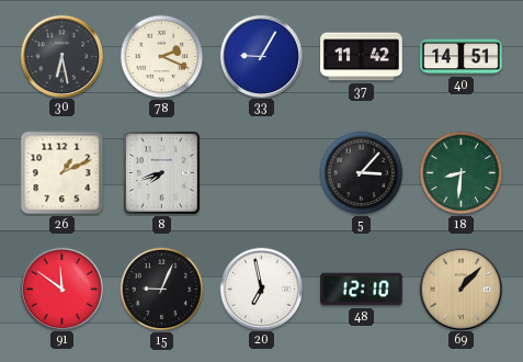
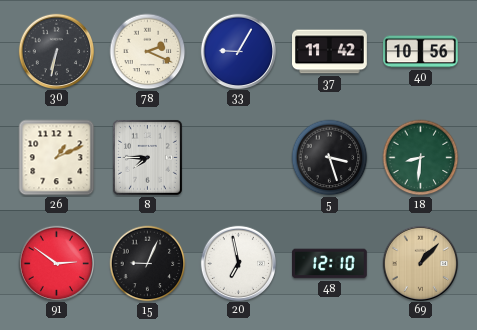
30: 6:28 -> 6:32
40: 14:51 -> 10:56
8: 7:42 -> 7:45
5: 3:07 -> 3:27
91: 11:51 -> 2:51
